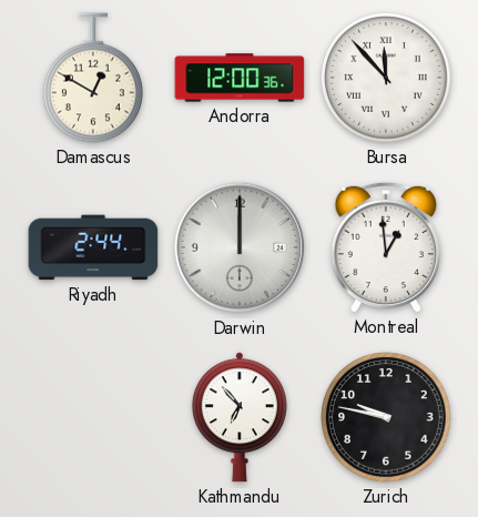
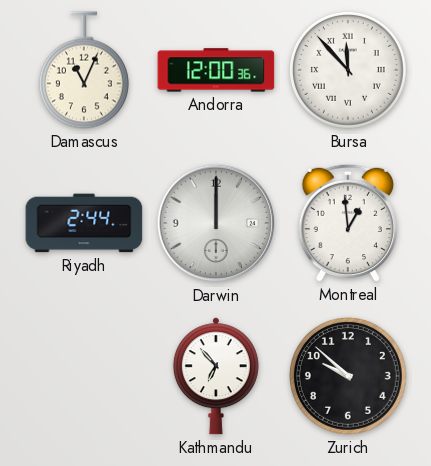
Damascus: 12:50 -> 11:04
Zurich: 9:47 -> 9:52
